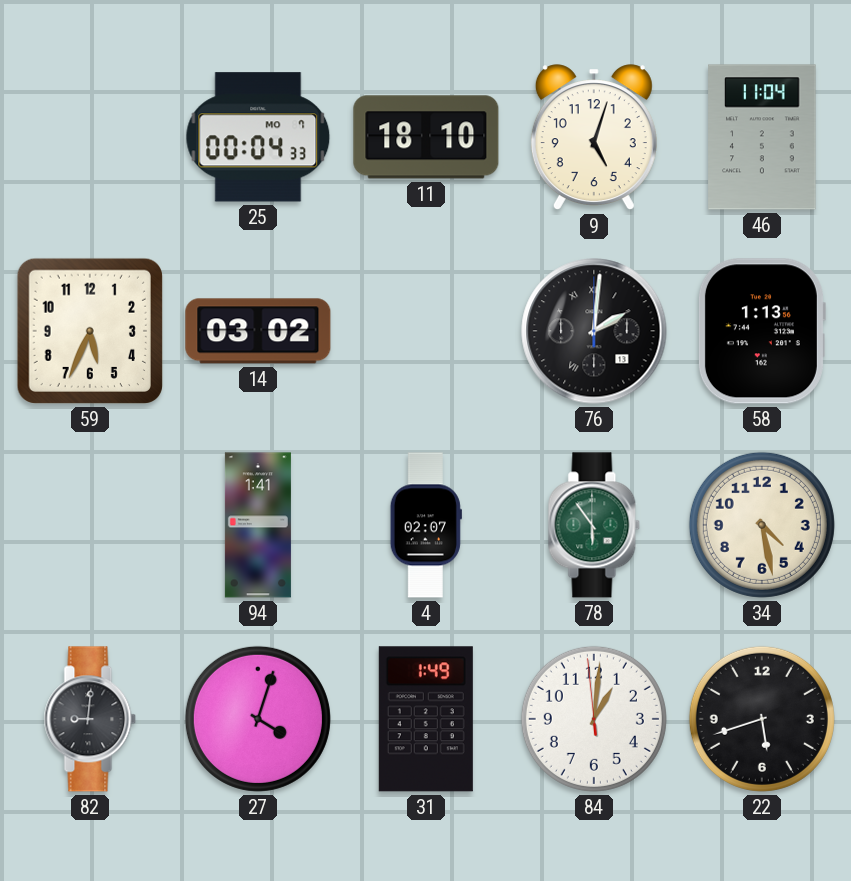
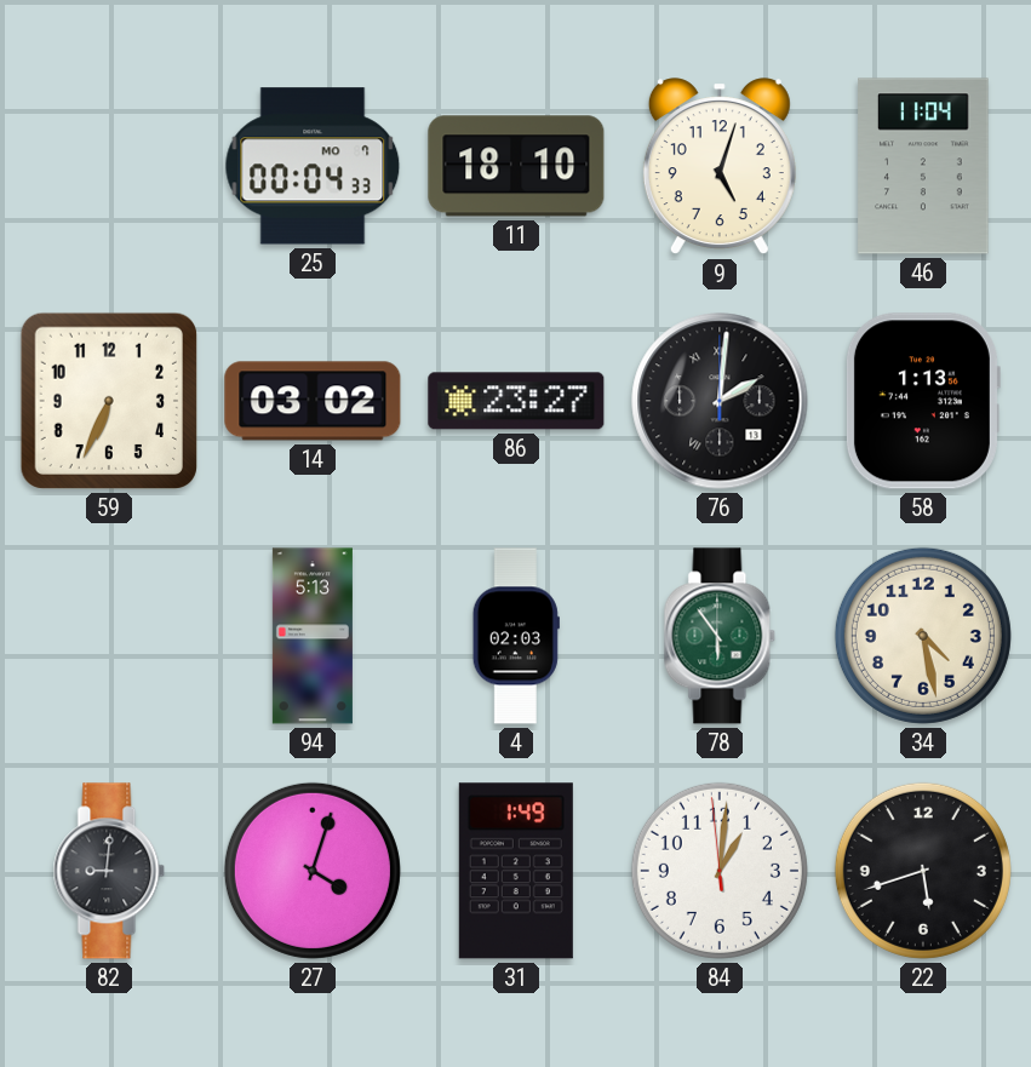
59: 5:34 -> 6:34
86: none -> 23:27
94: 1:41 -> 5:13
4: 02:07 -> 02:03
